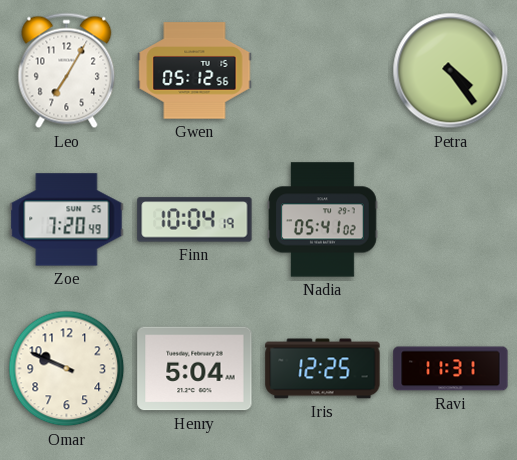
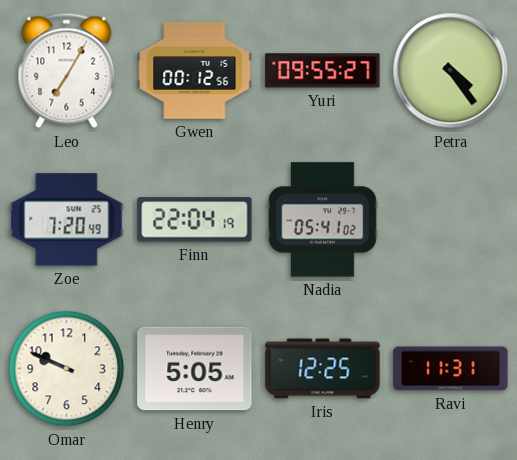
Gwen: 05:12 -> 00:12
Yuri: none -> 09:55
Finn: 10:04 -> 22:04
Henry: 5:04 -> 5:05
